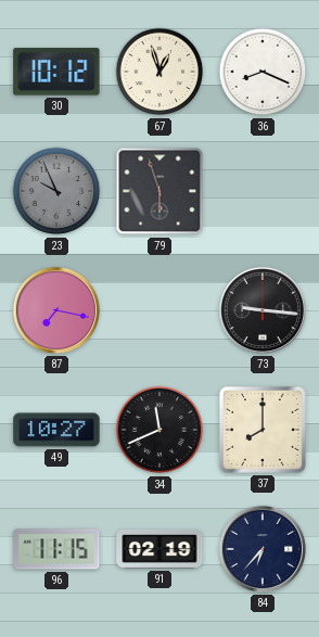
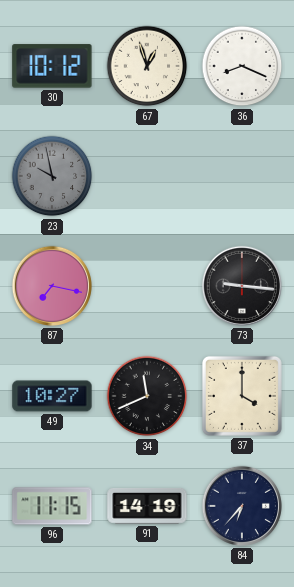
23: 9:56 -> 9:58
79: 5:57 -> none
37: 8:00 -> 4:00
91: 02:19 -> 14:19
